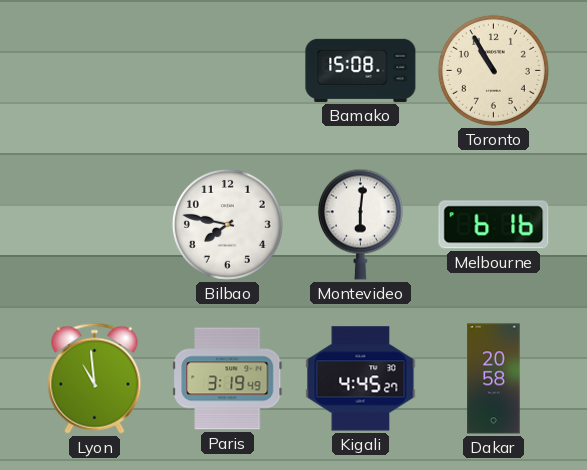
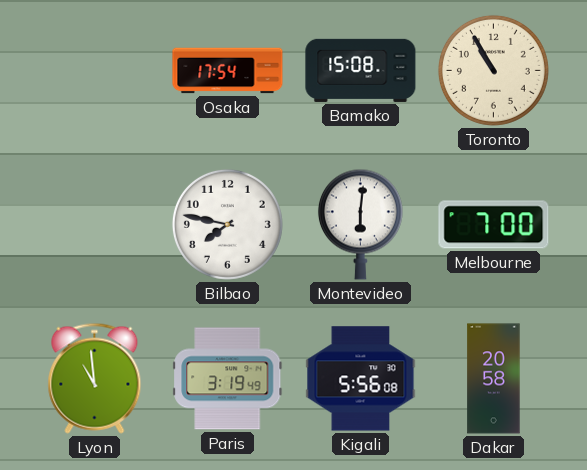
Osaka: none -> 17:54
Melbourne: 6:16 -> 7:00
Kigali: 4:45 -> 5:56
